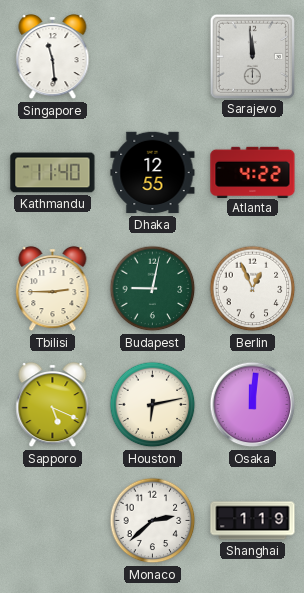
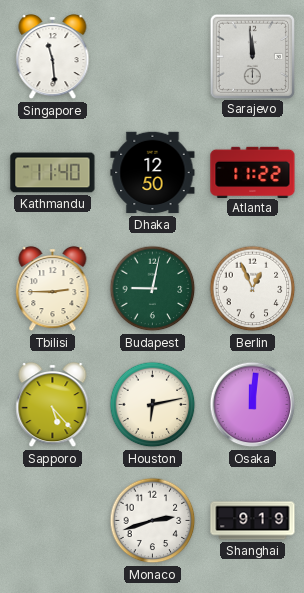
Dhaka: 12:55 -> 12:50
Atlanta: 4:22 -> 11:22
Sapporo: 5:19 -> 5:23
Monaco: 2:38 -> 2:42
Shanghai: 1:19 -> 9:19
